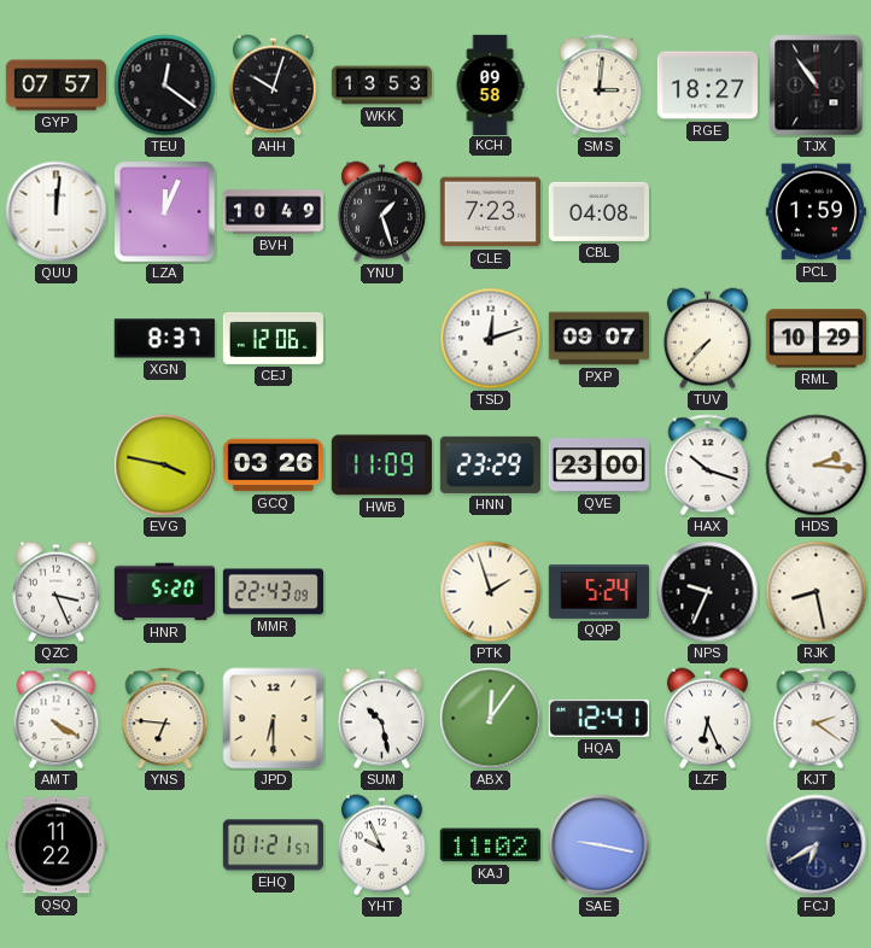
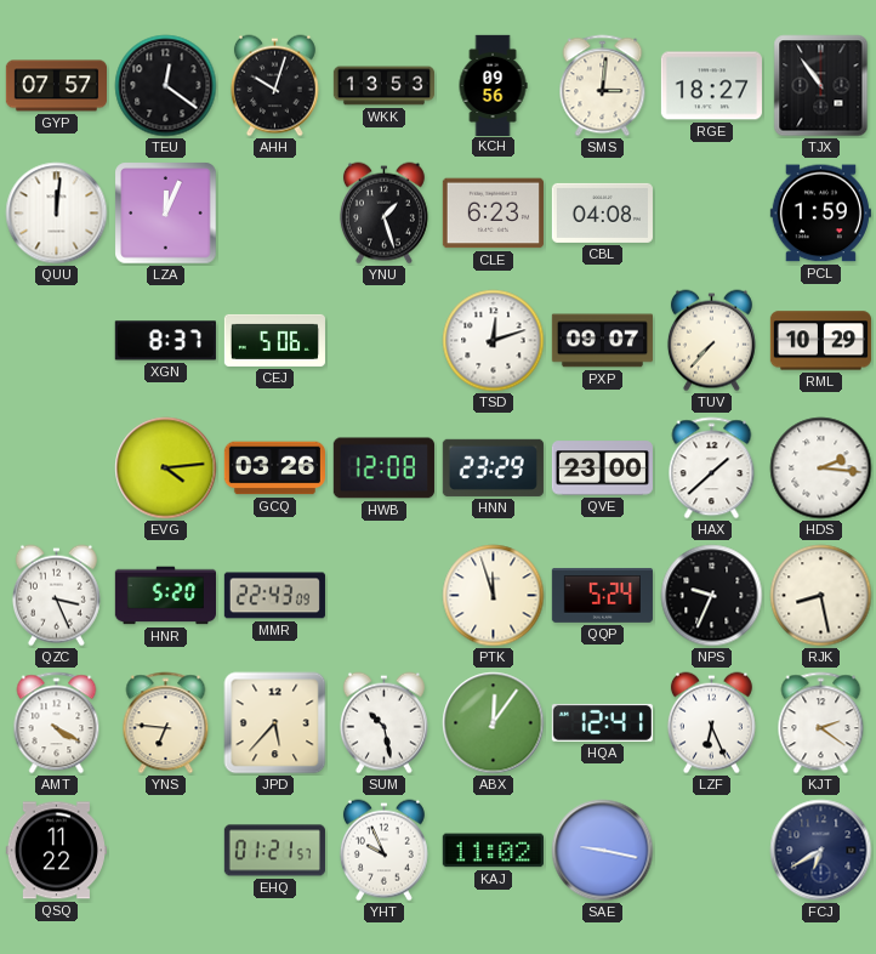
KCH: 09:58 -> 09:56
BVH: 10:49 -> none
CLE: 7:23 -> 6:23
CEJ: 12:06 -> 5:06
EVG: 3:47 -> 4:14
HWB: 11:09 -> 12:08
HAX: 10:18 -> 1:38
PTK: 1:57 -> 11:57
JPD: 6:30 -> 5:37
